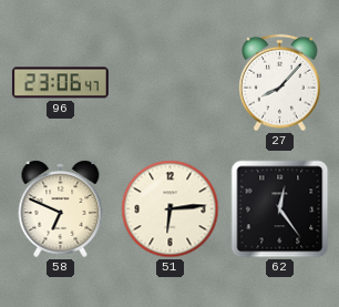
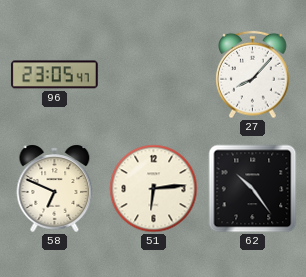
96: 23:06 -> 23:05
62: 12:24 -> 10:24
